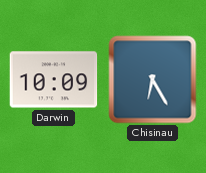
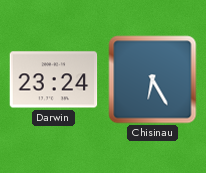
Darwin: 10:09 -> 23:24
